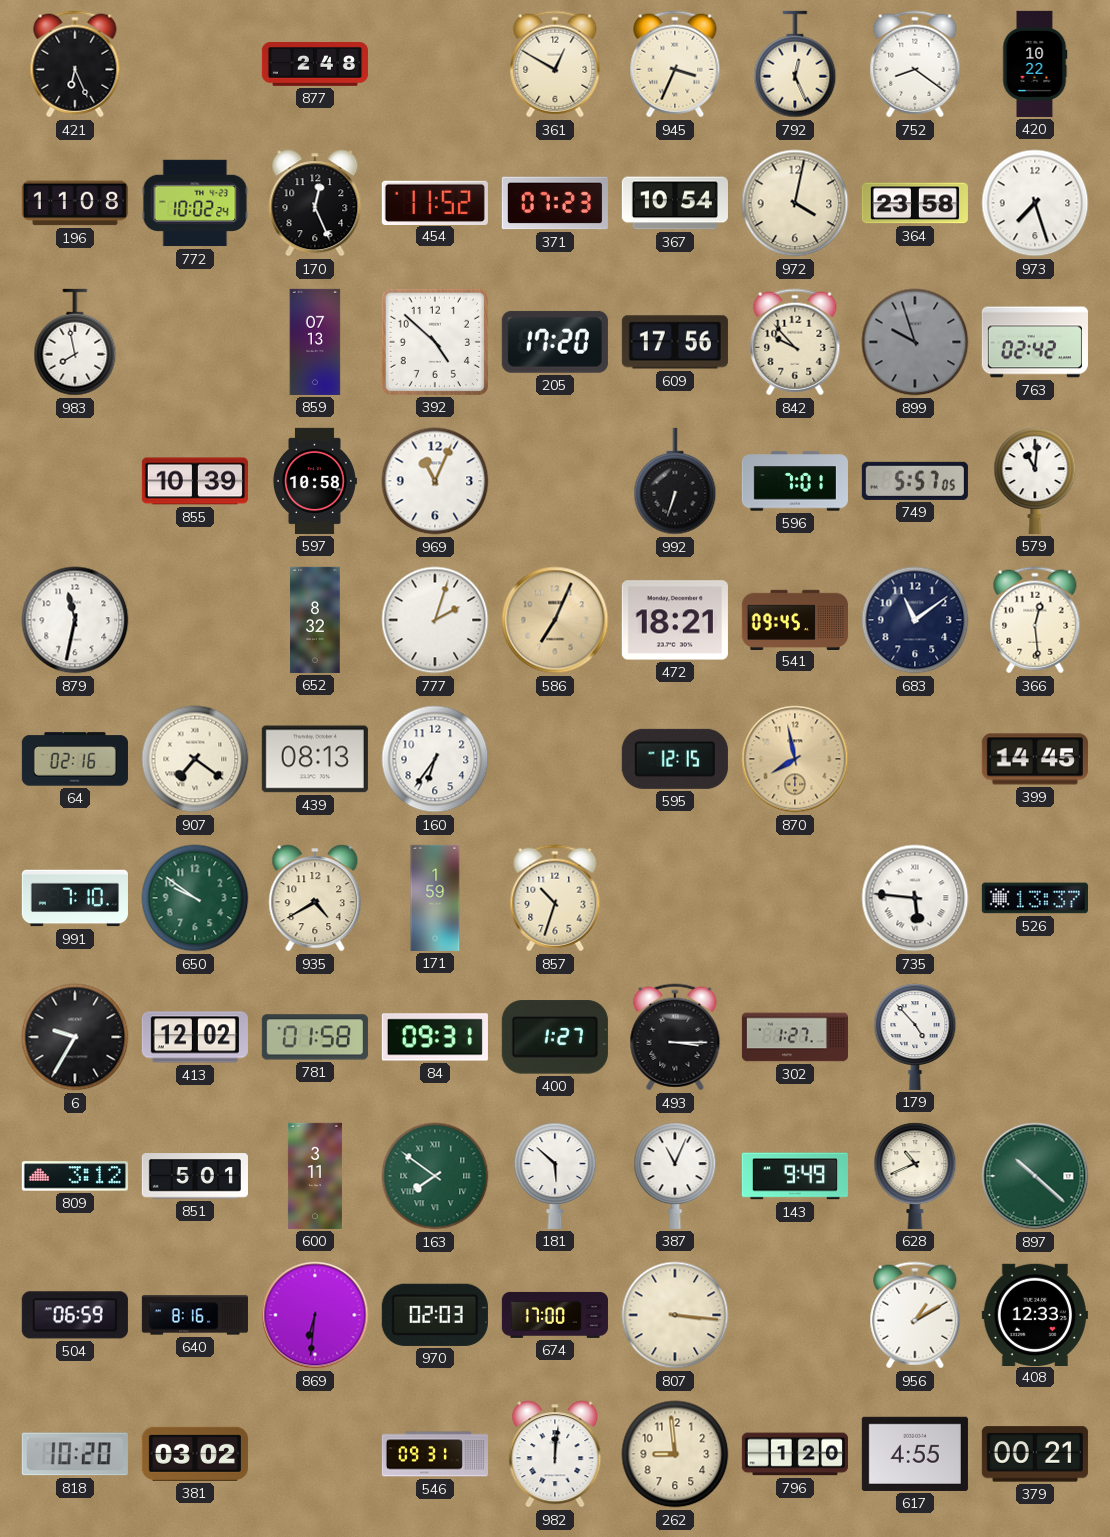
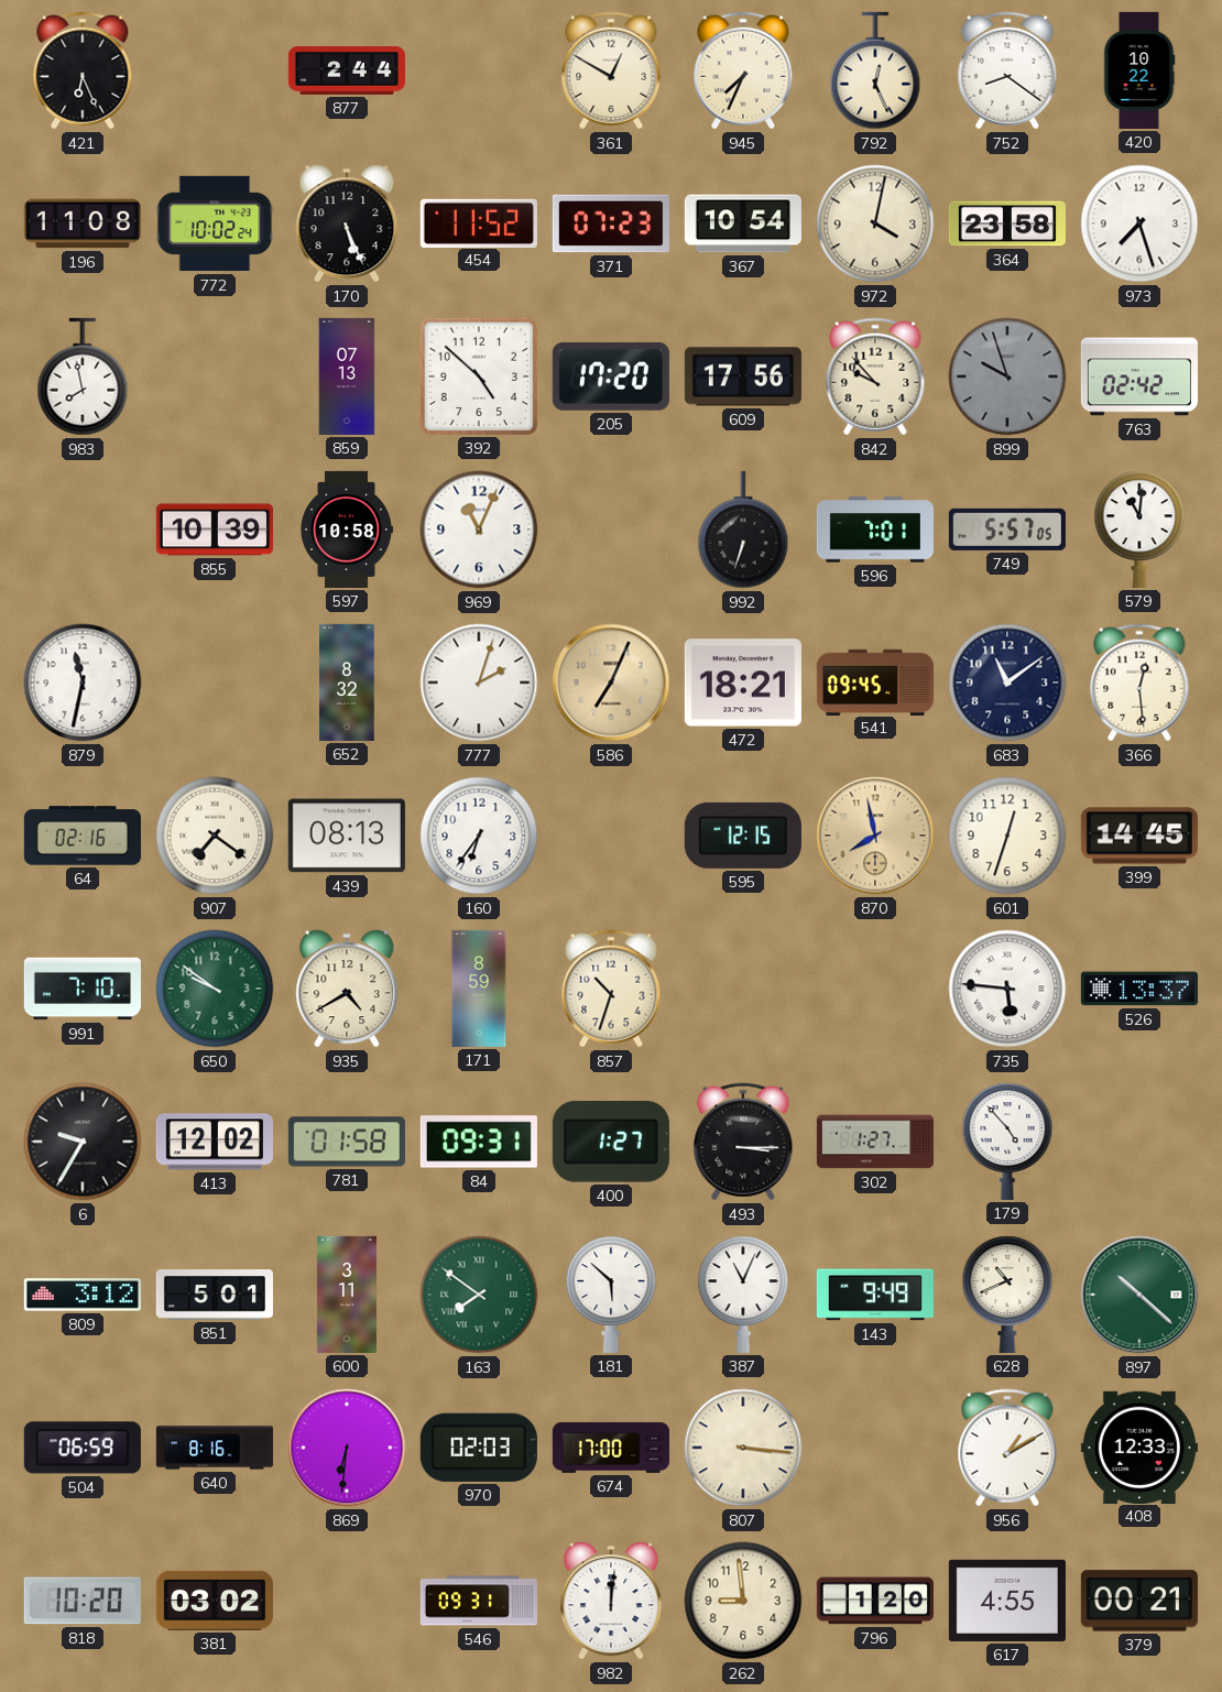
877: 2:48 -> 2:44
945: 3:34 -> 7:34
170: 12:26 -> 5:26
601: none -> 12:33
171: 1:59 -> 8:59
